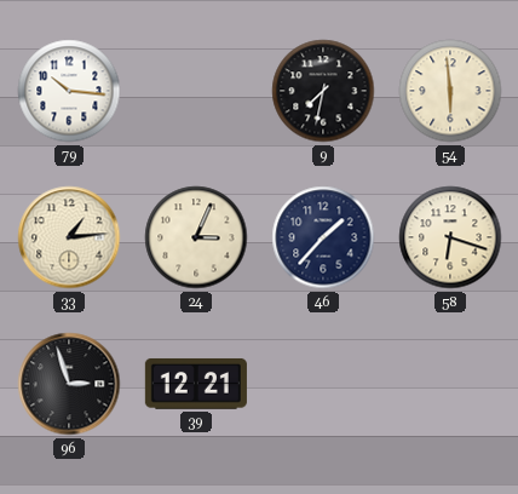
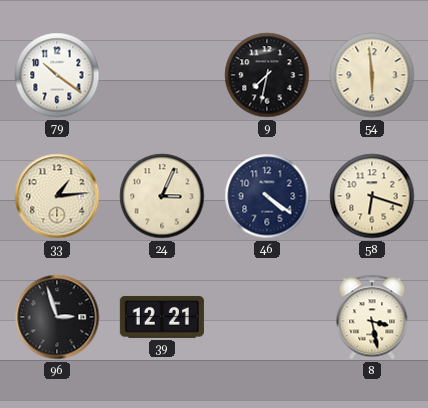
79: 10:16 -> 10:21
46: 1:37 -> 4:21
8: none -> 3:28
